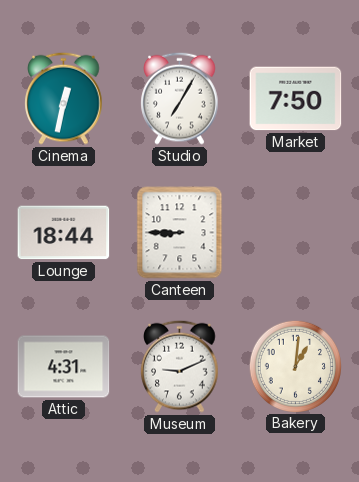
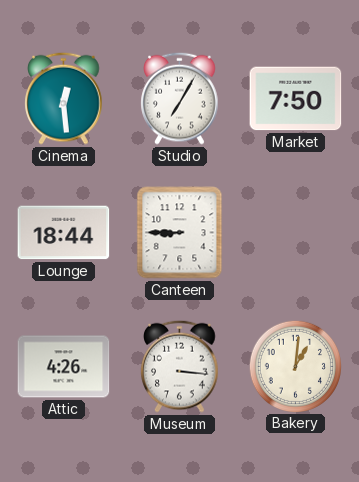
Cinema: 12:32 -> 12:29
Attic: 4:31 -> 4:26
Museum: 9:11 -> 3:16
